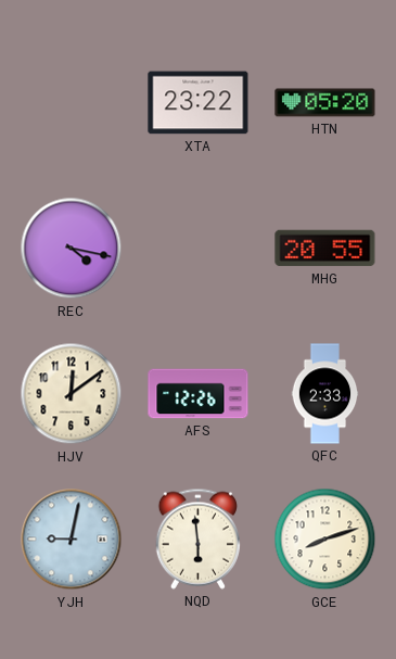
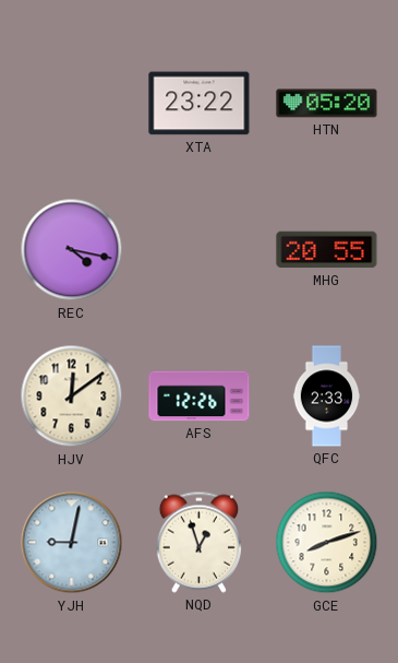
NQD: 5:59 -> 12:57
